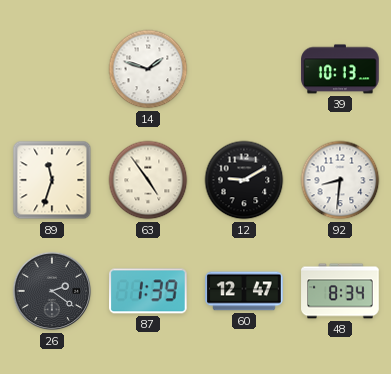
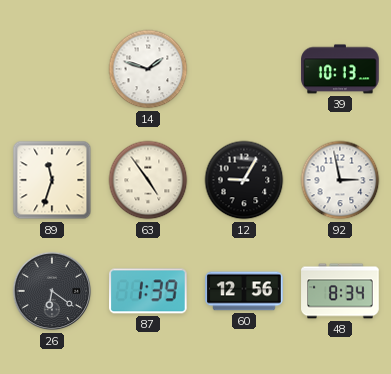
12: 9:10 -> 9:05
92: 8:31 -> 2:58
26: 2:21 -> 6:21
60: 12:47 -> 12:56
